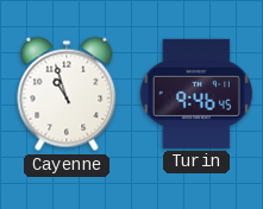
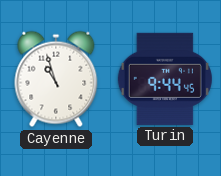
Turin: 9:46 -> 9:44
